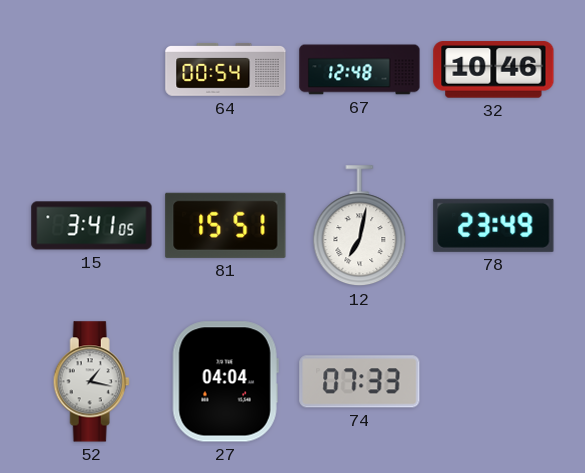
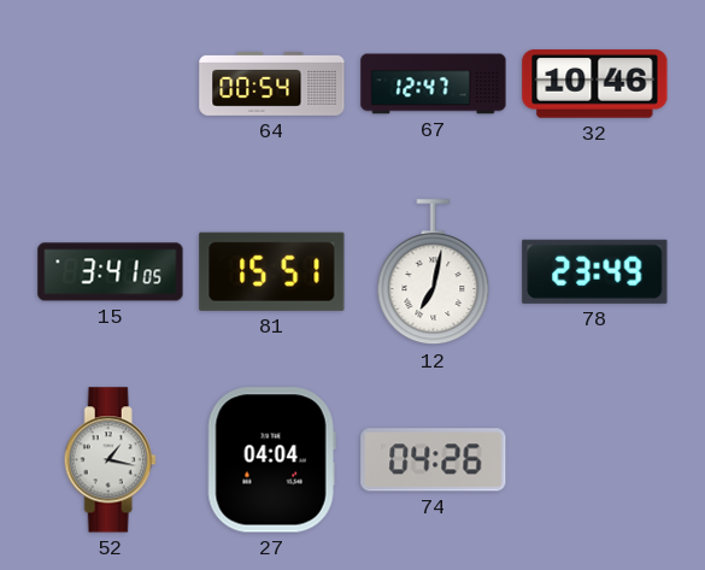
67: 12:48 -> 12:47
74: 07:33 -> 04:26
